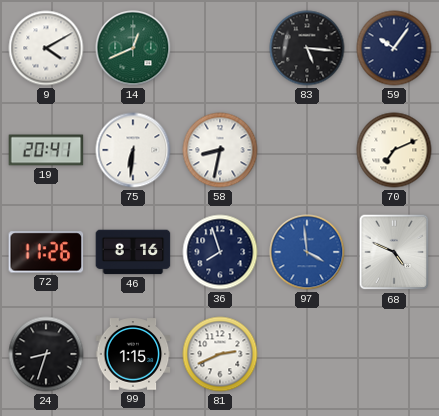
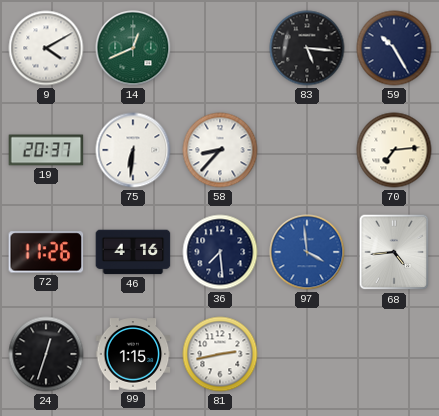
59: 10:06 -> 10:25
19: 20:41 -> 20:37
58: 8:32 -> 8:37
70: 7:11 -> 7:14
46: 8:16 -> 4:16
36: 7:57 -> 7:29
68: 4:49 -> 4:44
24: 8:33 -> 12:33
81: 2:41 -> 2:43
